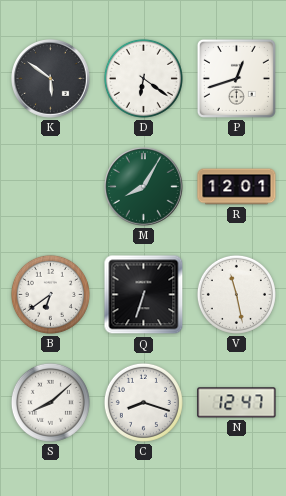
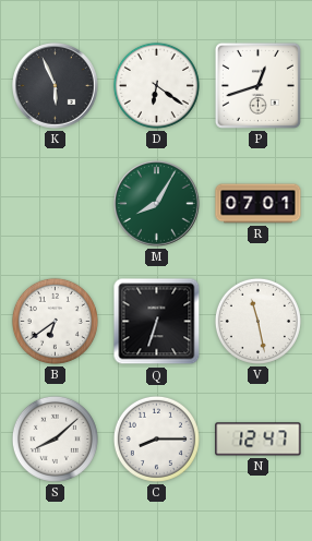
K: 5:51 -> 5:56
R: 12:01 -> 07:01
C: 8:18 -> 8:15
